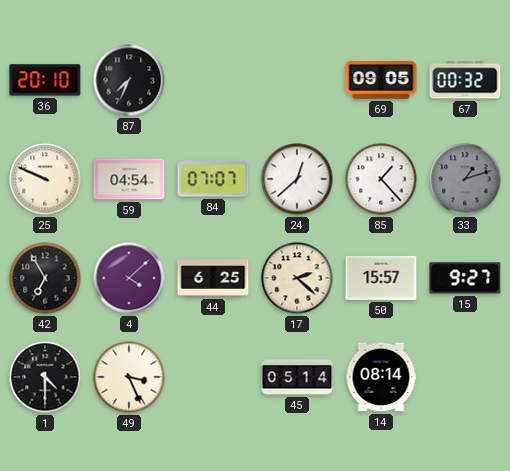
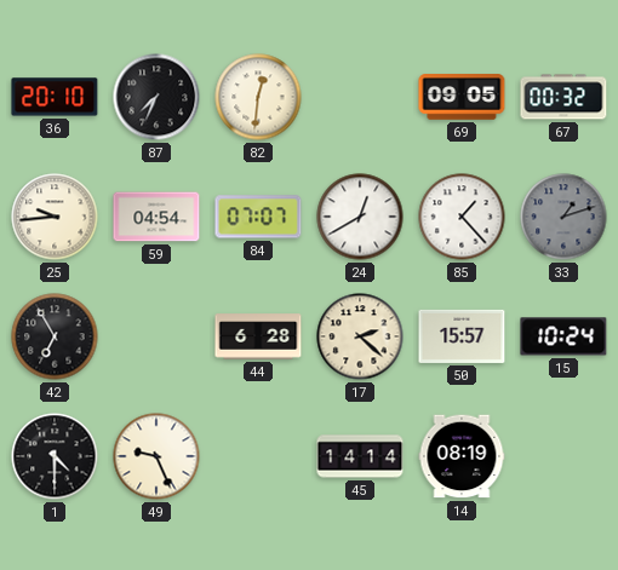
82: none -> 12:31
25: 9:49 -> 9:44
24: 12:38 -> 12:40
4: 4:08 -> none
44: 6:25 -> 6:28
15: 9:27 -> 10:24
49: 3:26 -> 9:26
45: 05:14 -> 14:14
14: 08:14 -> 08:19
